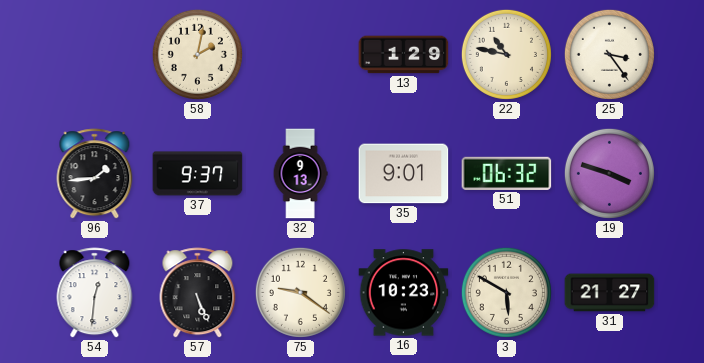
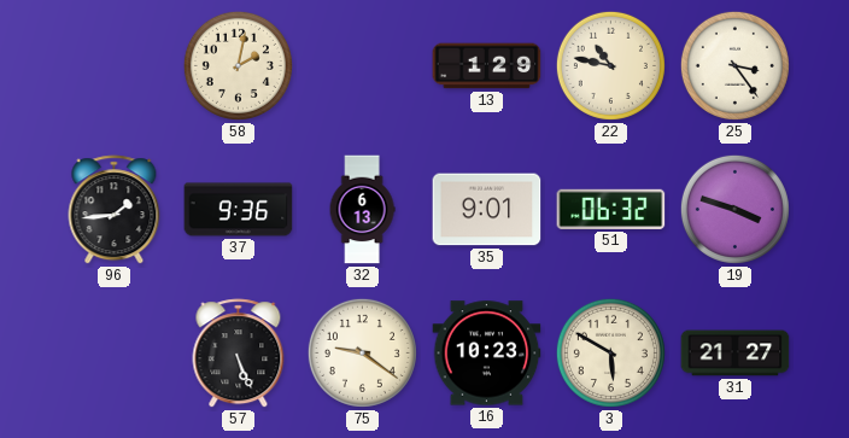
37: 9:37 -> 9:36
32: 9:13 -> 6:13
54: 12:31 -> none
